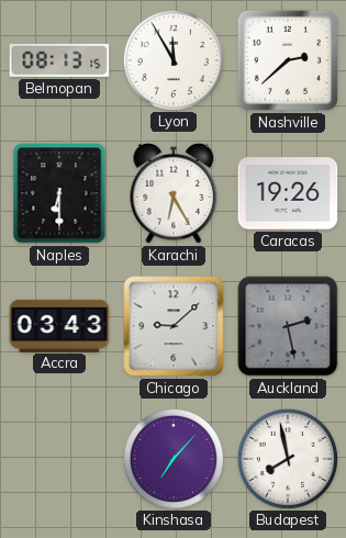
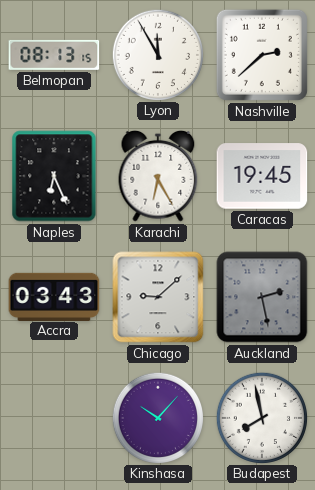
Naples: 6:30 -> 6:26
Caracas: 19:26 -> 19:45
Kinshasa: 7:07 -> 10:07
